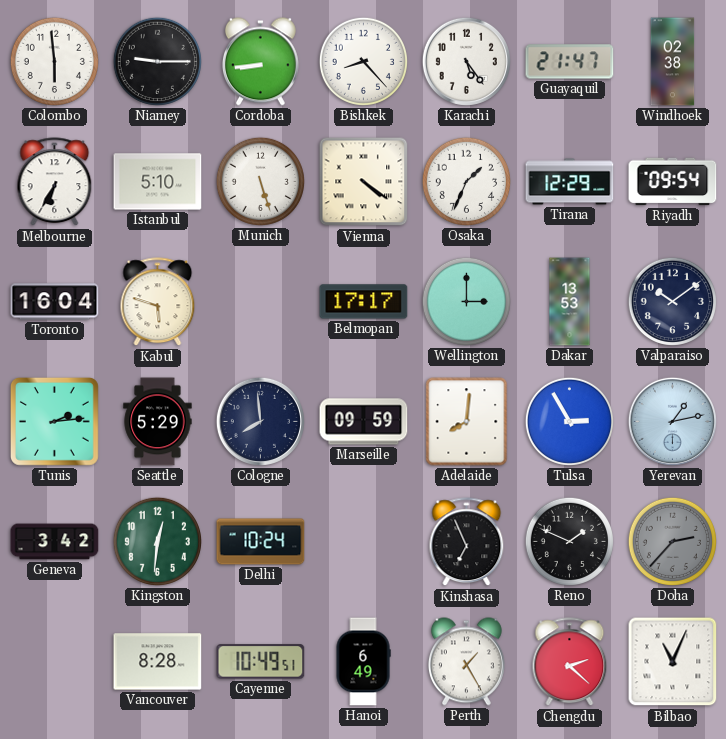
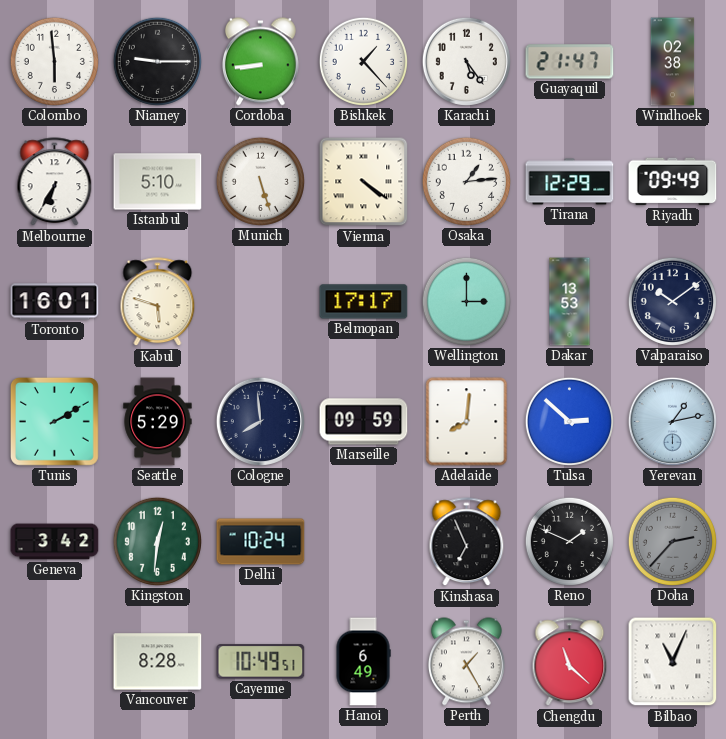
Bishkek: 8:23 -> 1:23
Osaka: 1:34 -> 1:14
Riyadh: 09:54 -> 09:49
Toronto: 16:04 -> 16:01
Tunis: 2:14 -> 2:10
Tulsa: 2:55 -> 2:52
Chengdu: 2:22 -> 11:22
